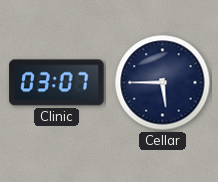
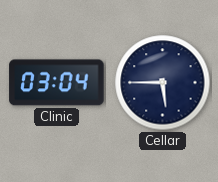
Clinic: 03:07 -> 03:04
